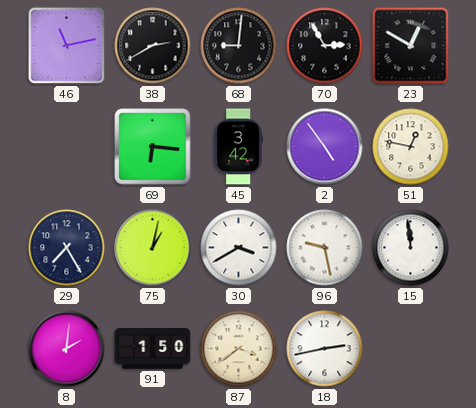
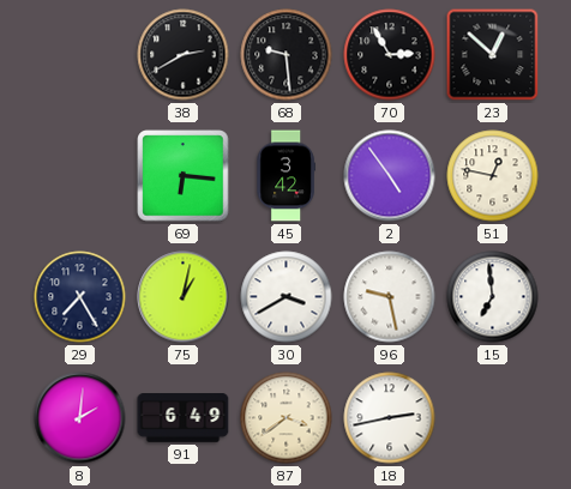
46: 11:13 -> none
68: 9:01 -> 9:29
23: 12:50 -> 12:52
15: 11:59 -> 6:59
91: 1:50 -> 6:49
